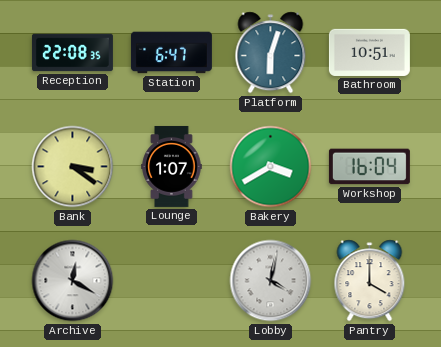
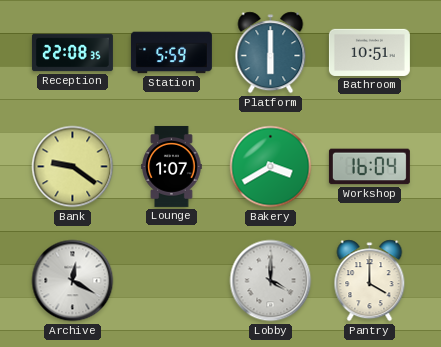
Station: 6:47 -> 5:59
Platform: 6:03 -> 6:00
Bank: 3:21 -> 9:21
Lobby: 4:02 -> 4:00
